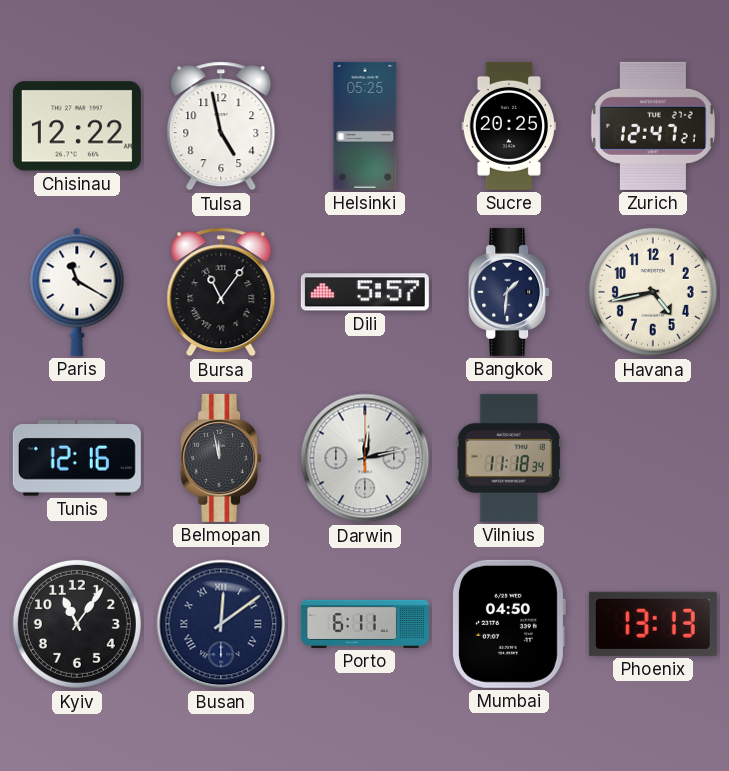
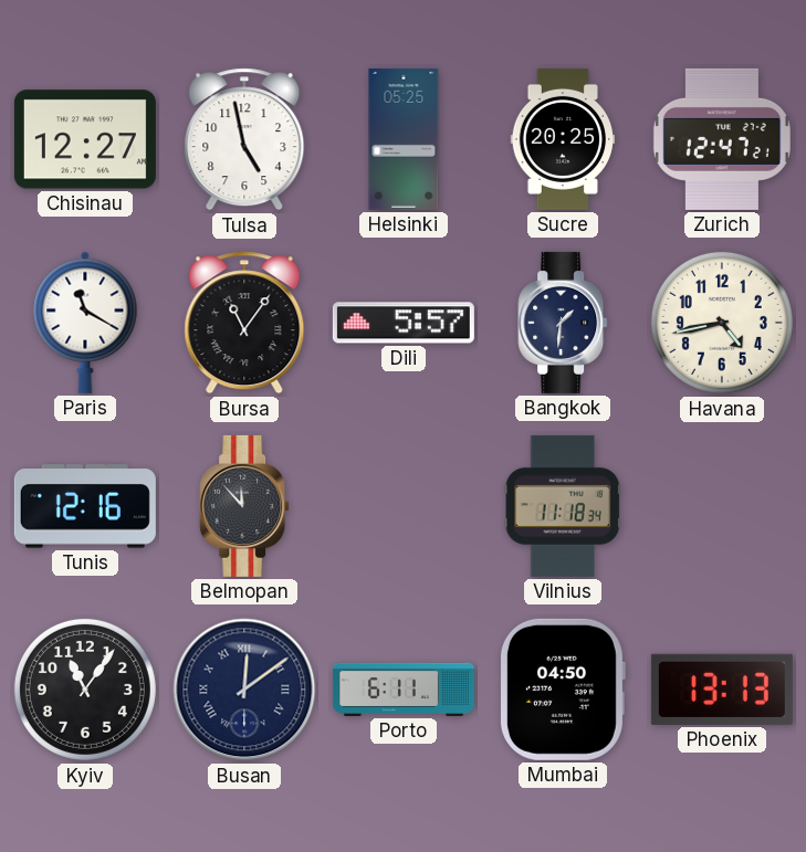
Chisinau: 12:22 -> 12:27
Belmopan: 11:58 -> 11:53
Darwin: 12:13 -> none
